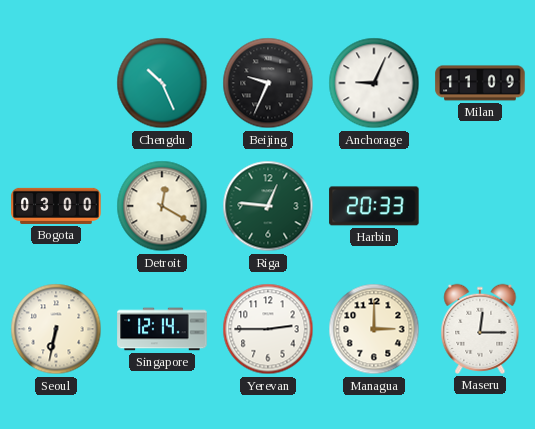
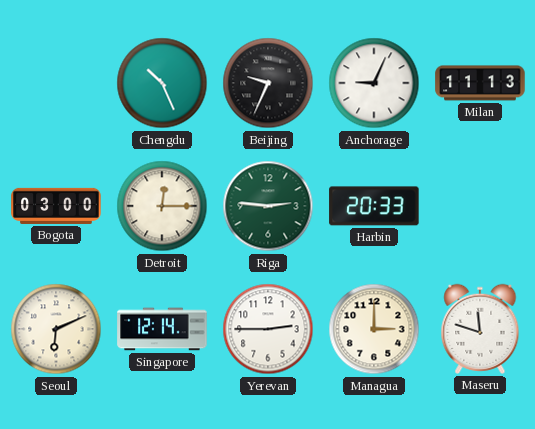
Milan: 11:09 -> 11:13
Detroit: 12:20 -> 12:15
Riga: 12:46 -> 2:46
Seoul: 6:32 -> 6:11
Maseru: 12:15 -> 11:48
